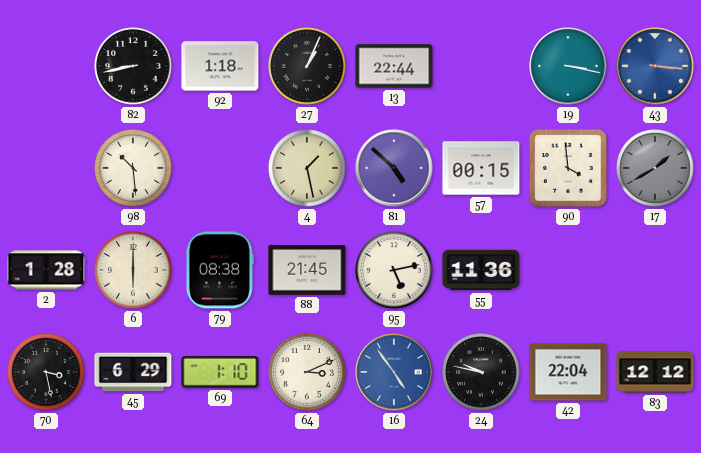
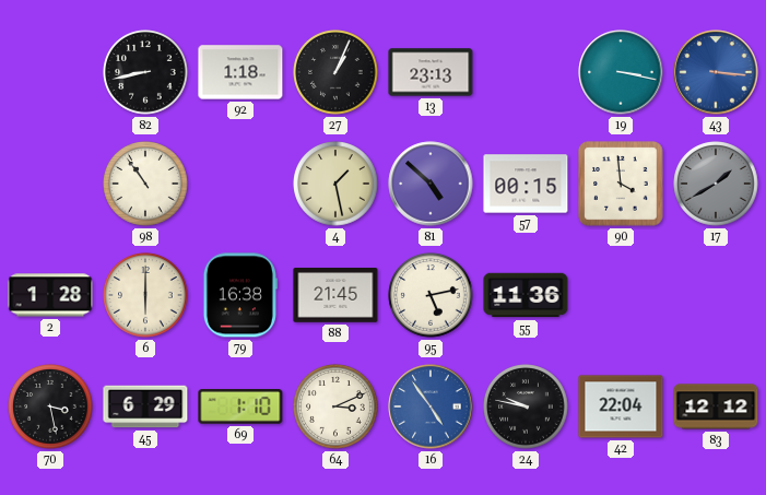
13: 22:44 -> 23:13
98: 10:29 -> 10:54
79: 08:38 -> 16:38
